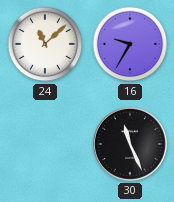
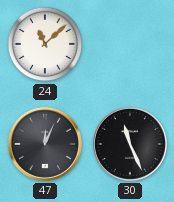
16: 9:35 -> none
47: none -> 12:04
